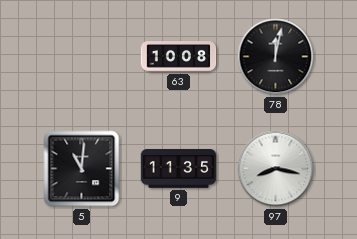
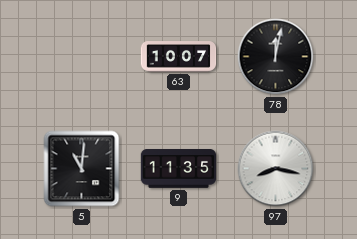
63: 10:08 -> 10:07
